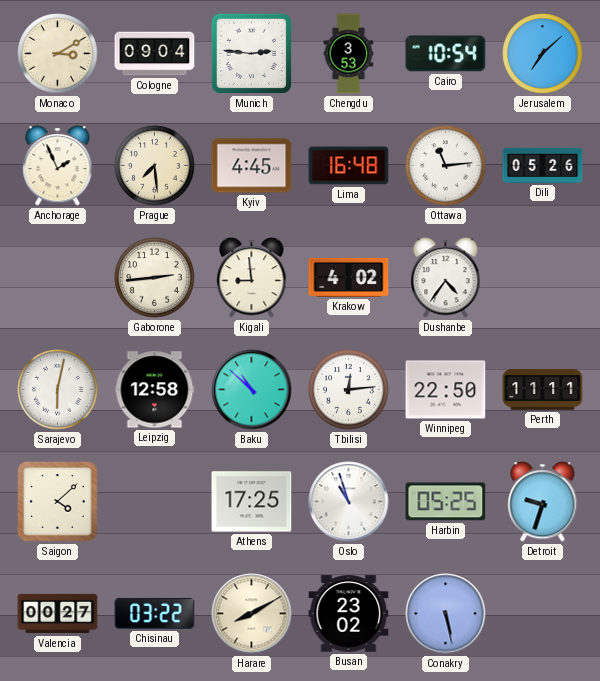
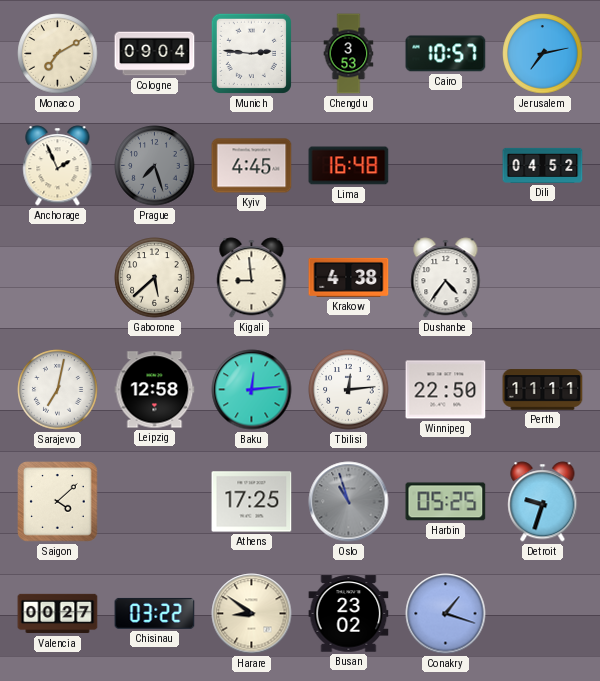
Monaco: 3:10 -> 7:10
Cairo: 10:54 -> 10:57
Jerusalem: 7:08 -> 7:13
Prague: 7:29 -> 7:27
Prague dial: cream -> grey
Ottawa: 11:14 -> none
Dili: 05:26 -> 04:52
Gaborone: 2:44 -> 5:38
Krakow: 4:02 -> 4:38
Sarajevo: 6:02 -> 7:02
Baku: 10:52 -> 12:14
Oslo dial: white -> grey
Harare: 8:10 -> 8:51
Conakry: 5:28 -> 1:18
